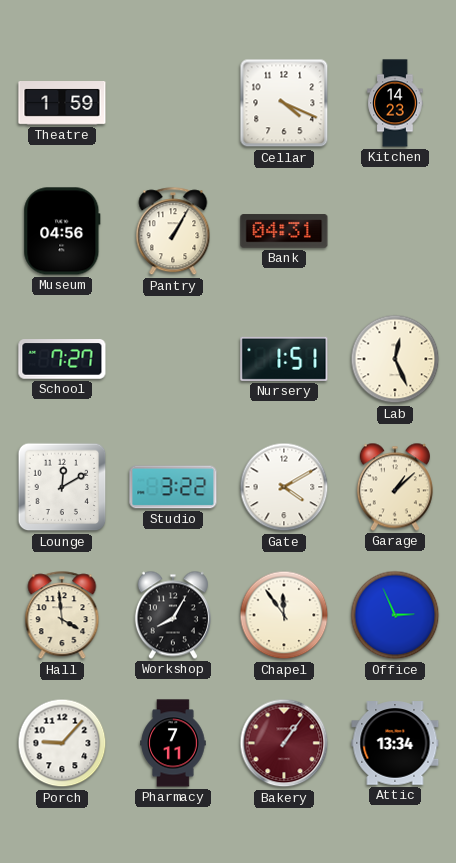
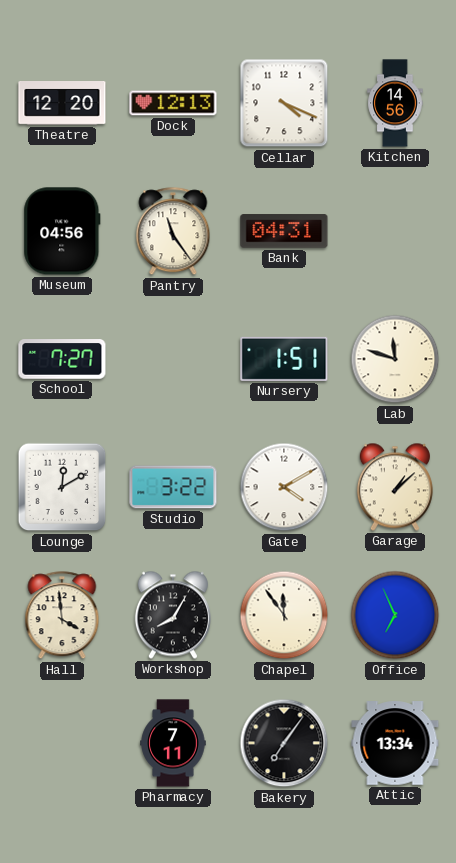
Theatre: 1:59 -> 12:20
Dock: none -> 12:13
Kitchen: 14:23 -> 14:56
Pantry: 1:05 -> 11:24
Lab: 12:26 -> 11:48
Office: 2:56 -> 6:56
Porch: 9:07 -> none
Bakery: 1:06 -> 7:06
Bakery dial: burgundy -> black
